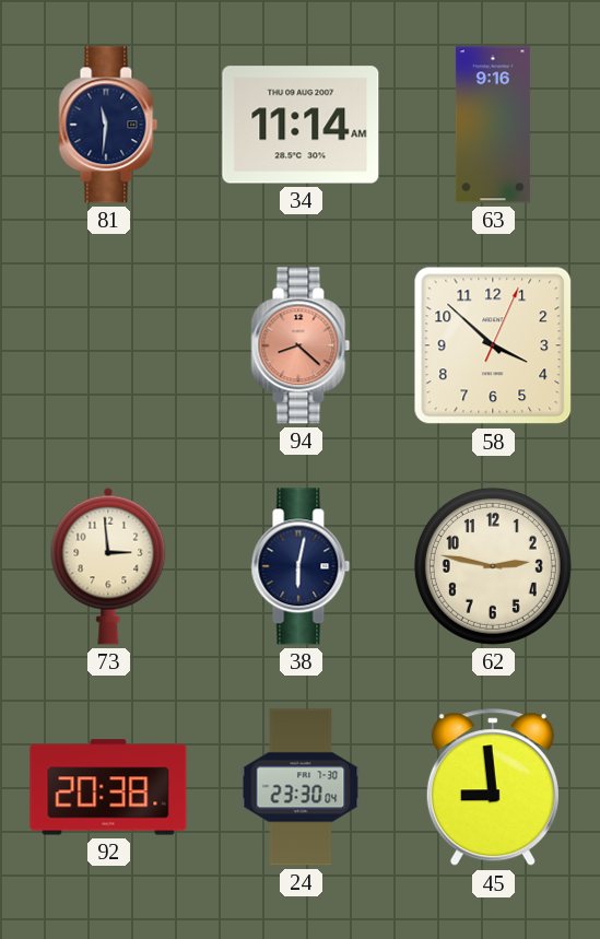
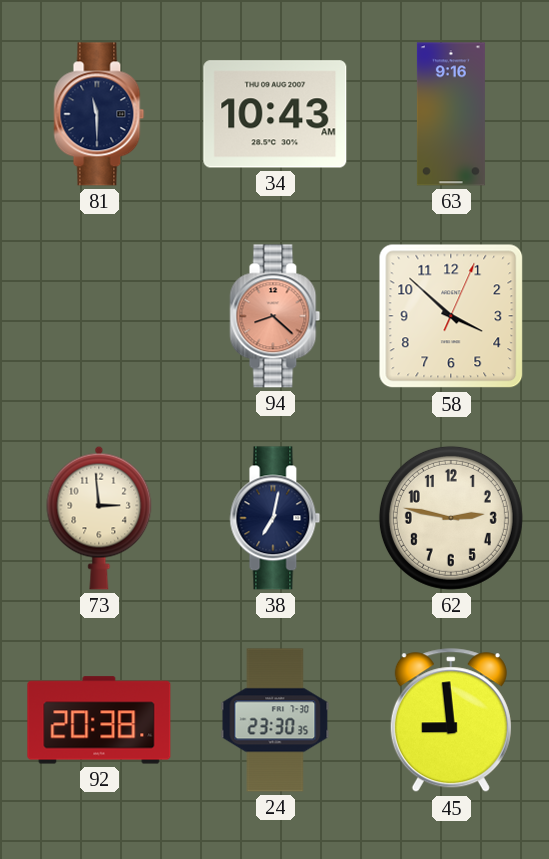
81: 11:31 -> 11:30
34: 11:14 -> 10:43
38: 6:02 -> 7:02
24: 23:30:04 -> 23:30:35
